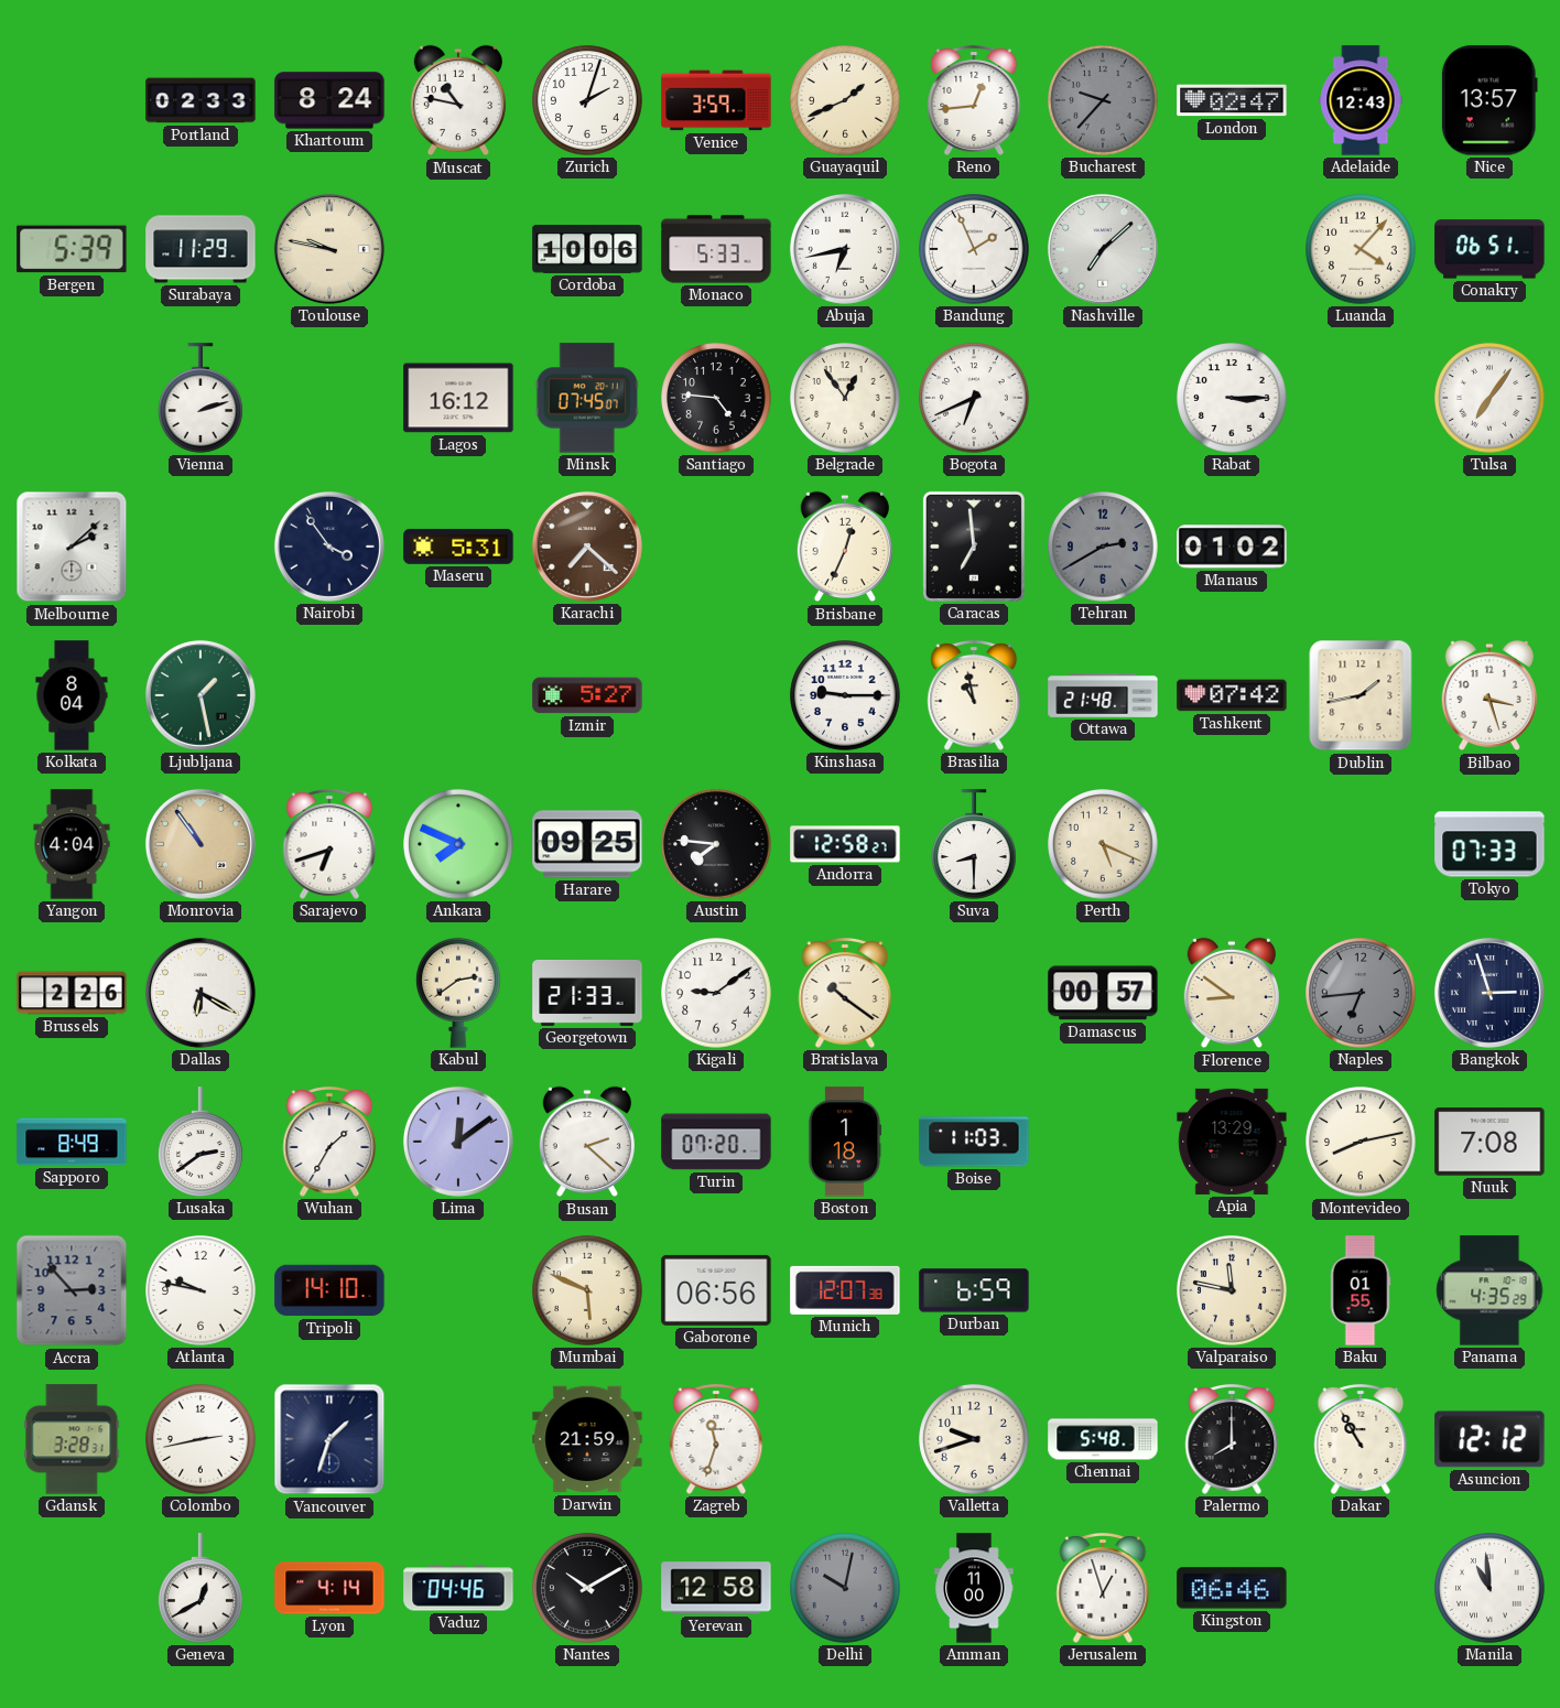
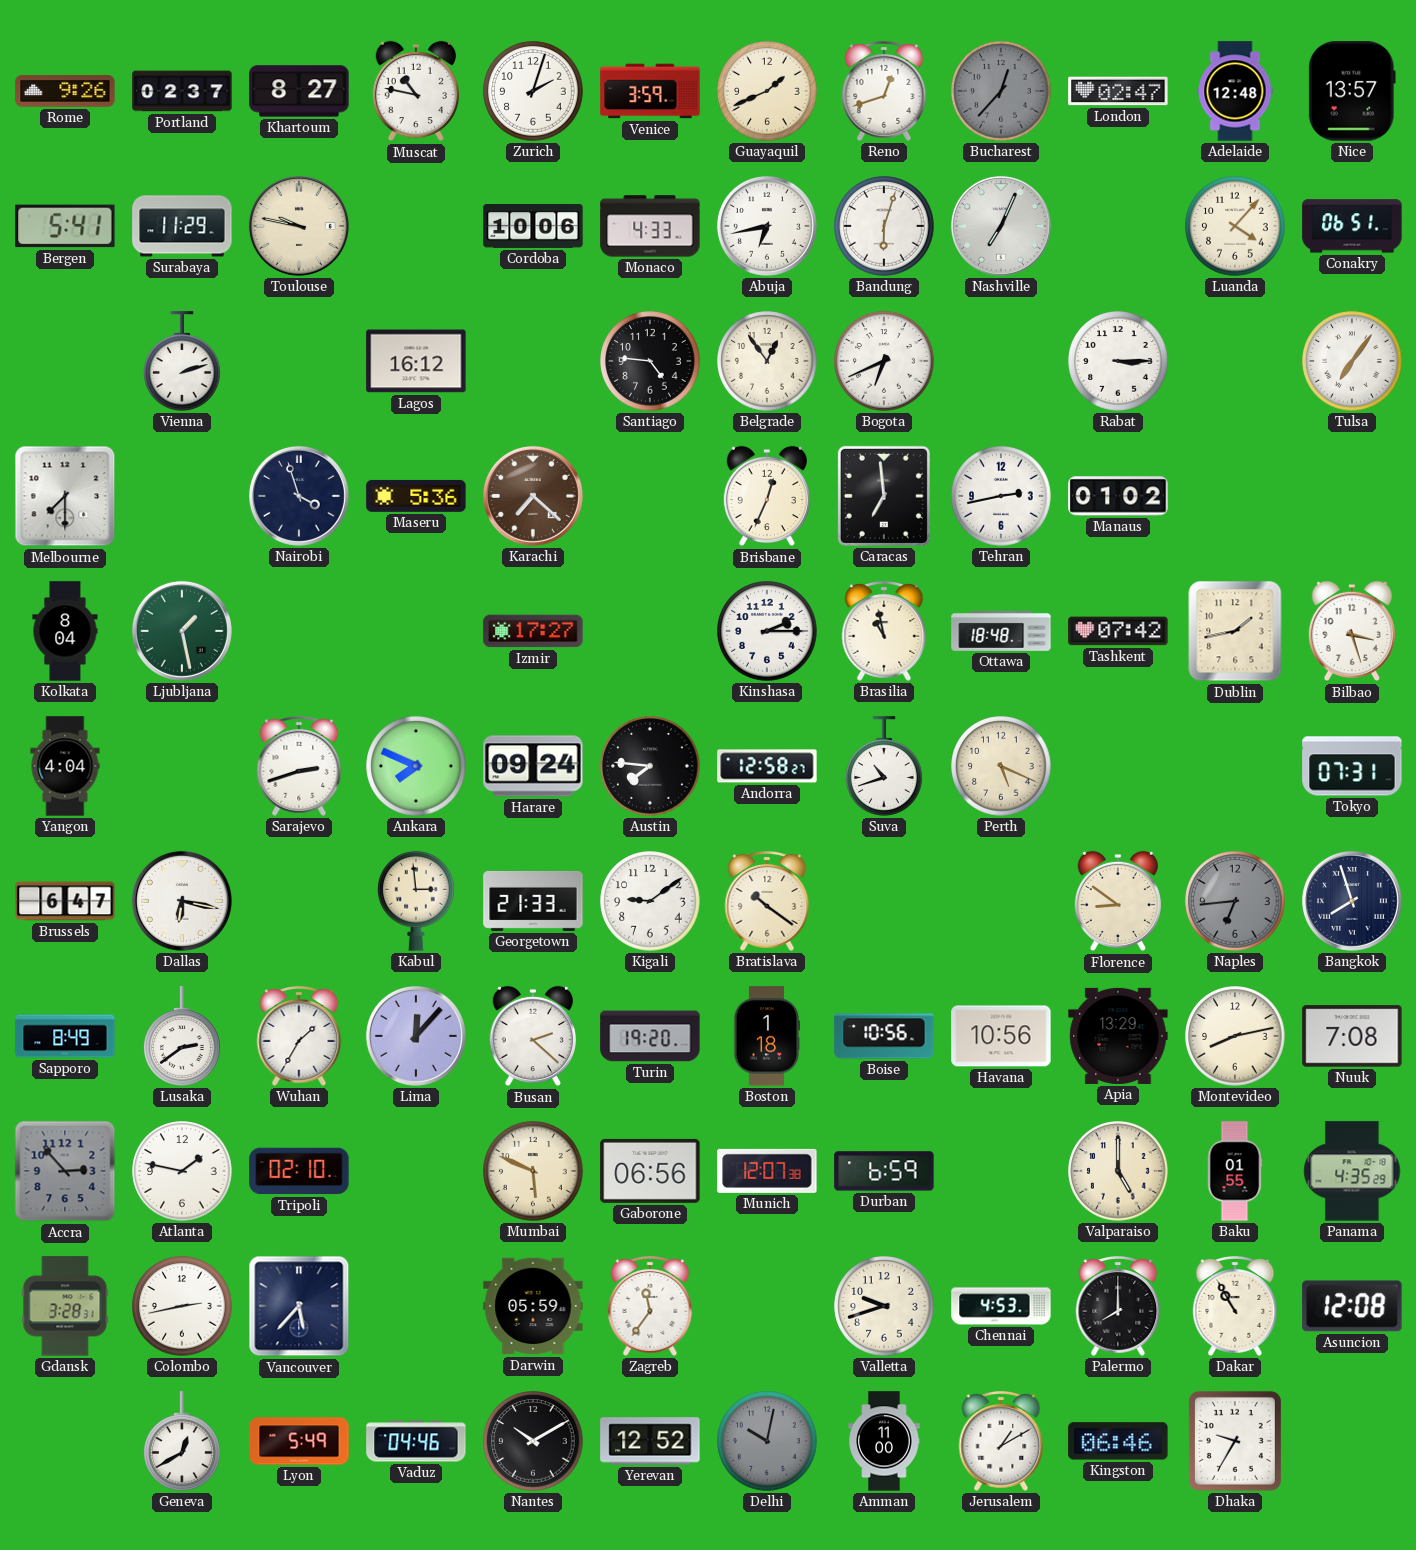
Rome: none -> 9:26
Portland: 02:33 -> 02:37
Khartoum: 8:24 -> 8:27
Reno: 12:44 -> 12:42
Bucharest: 9:37 -> 12:37
Adelaide: 12:43 -> 12:48
Bergen: 5:39 -> 5:41
Monaco: 5:33 -> 4:33
Bandung: 1:56 -> 6:03
Nashville: 7:08 -> 7:04
Minsk: 07:45 -> none
Melbourne: 2:08 -> 7:30
Nairobi: 3:54 -> 3:57
Maseru: 5:31 -> 5:36
Tehran: 2:40 -> 2:43
Tehran dial: grey -> white
Izmir: 5:27 -> 17:27
Kinshasa: 9:15 -> 2:15
Ottawa: 21:48 -> 18:48
Monrovia: 10:54 -> none
Sarajevo: 6:42 -> 2:42
Harare: 09:25 -> 09:24
Suva: 8:30 -> 10:42
Tokyo: 07:33 -> 07:31
Brussels: 2:26 -> 6:47
Dallas: 6:20 -> 6:17
Kabul: 2:39 -> 2:59
Damascus: 00:57 -> none
Bangkok: 2:57 -> 7:57
Lima: 12:09 -> 12:07
Turin: 07:20 -> 19:20
Boise: 11:03 -> 10:56
Havana: none -> 10:56
Atlanta: 9:47 -> 1:47
Tripoli: 14:10 -> 02:10
Valparaiso: 11:47 -> 5:00
Vancouver: 1:33 -> 5:37
Darwin: 21:59 -> 05:59
Zagreb: 11:33 -> 11:36
Chennai: 5:48 -> 4:53
Asuncion: 12:12 -> 12:08
Lyon: 4:14 -> 5:49
Yerevan: 12:58 -> 12:52
Jerusalem: 12:57 -> 1:10
Dhaka: none -> 9:35
Manila: 10:59 -> none
